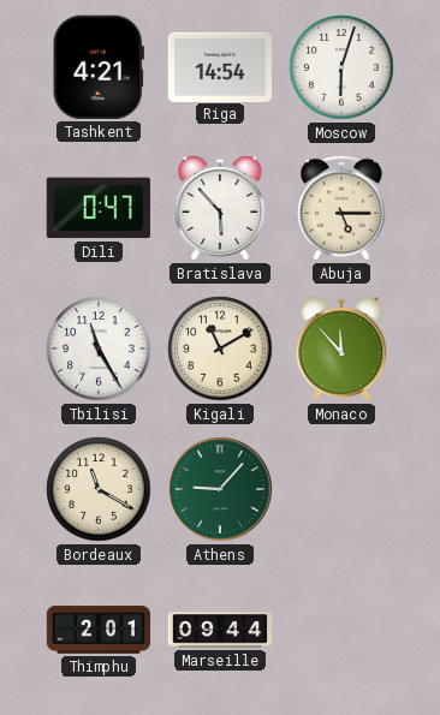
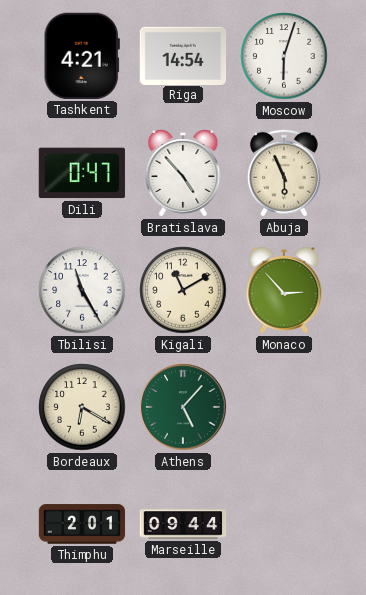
Bratislava: 5:53 -> 4:53
Abuja: 5:15 -> 5:56
Monaco: 11:53 -> 2:53
Bordeaux: 11:20 -> 6:20
Athens: 9:07 -> 5:07
